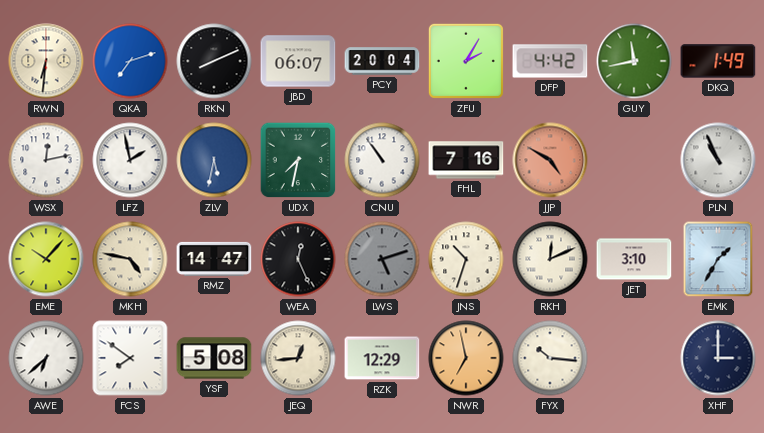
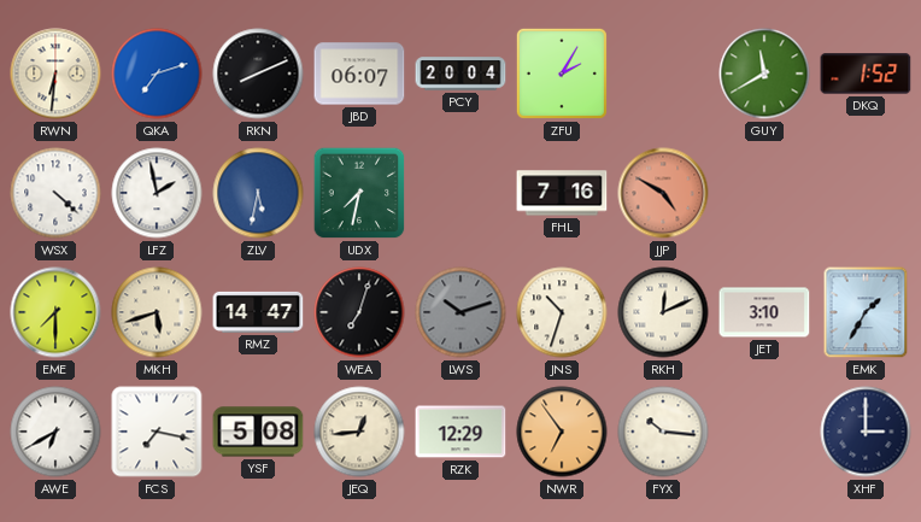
DFP: 4:42 -> none
GUY: 11:43 -> 11:40
DKQ: 1:49 -> 1:52
WSX: 12:13 -> 4:22
CNU: 10:54 -> none
PLN: 10:56 -> none
EME: 10:07 -> 7:30
MKH: 4:47 -> 5:42
WEA: 12:26 -> 7:03
LWS: 5:12 -> 10:12
AWE: 6:38 -> 6:40
FCS: 7:51 -> 7:17
NWR: 6:58 -> 6:54
